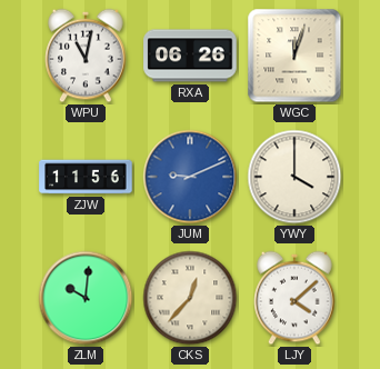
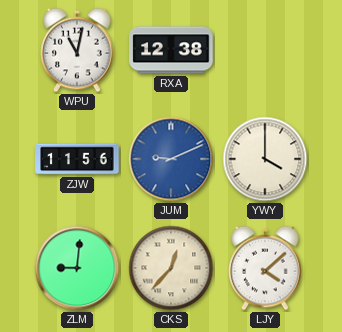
RXA: 06:26 -> 12:38
WGC: 12:03 -> none
ZLM: 10:01 -> 9:01
